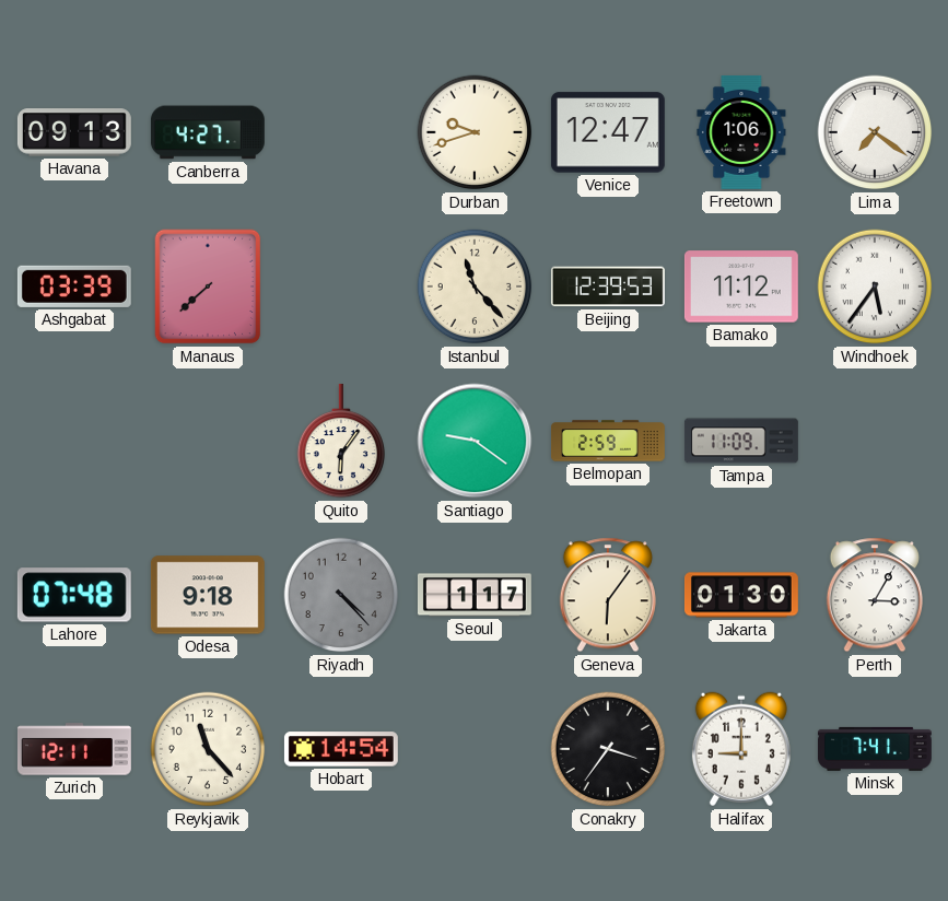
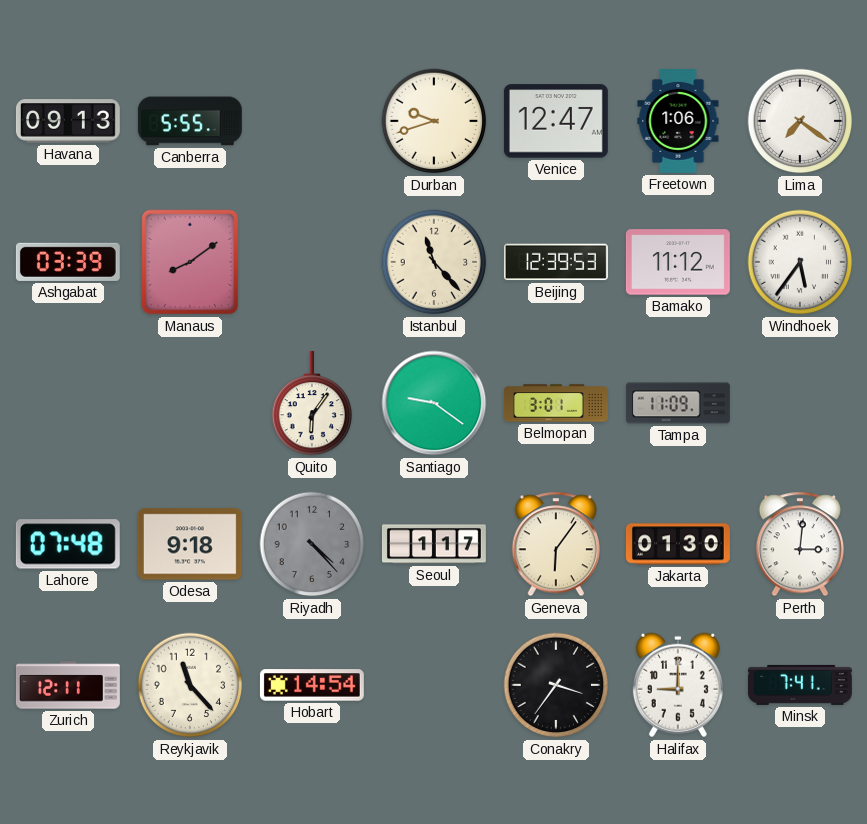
Canberra: 4:27 -> 5:55
Manaus: 7:38 -> 8:09
Belmopan: 2:59 -> 3:01
Perth: 3:05 -> 3:01
